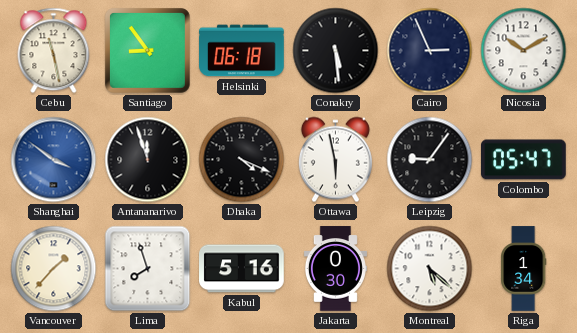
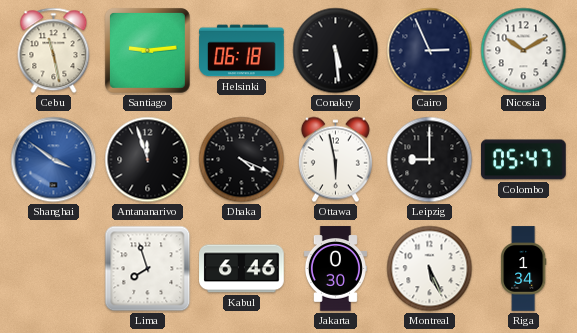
Santiago: 8:54 -> 9:14
Leipzig: 9:06 -> 9:00
Vancouver: 1:37 -> none
Kabul: 5:16 -> 6:46
Montreal: 5:22 -> 5:26
